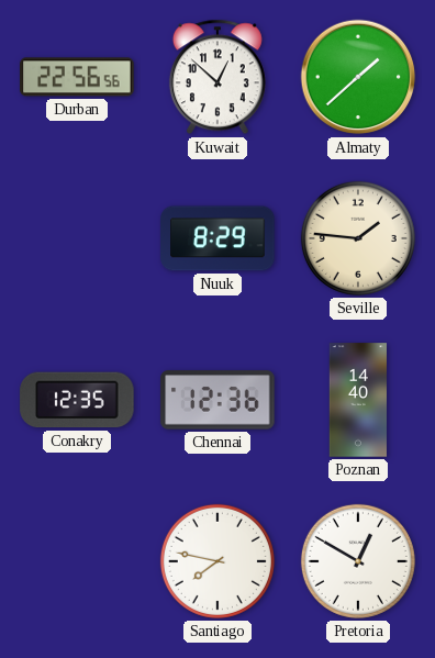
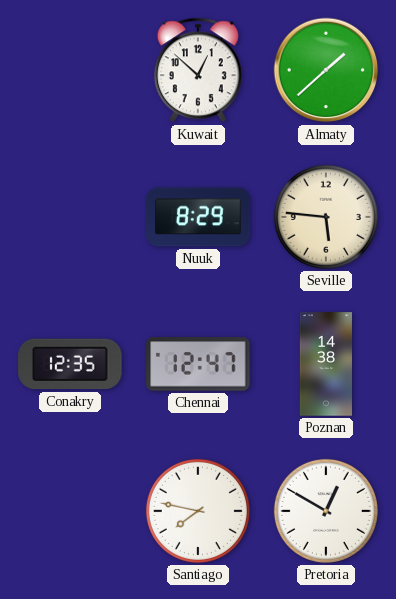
Durban: 22:56 -> none
Seville: 1:46 -> 5:46
Chennai: 12:36 -> 12:47
Poznan: 14:40 -> 14:38
